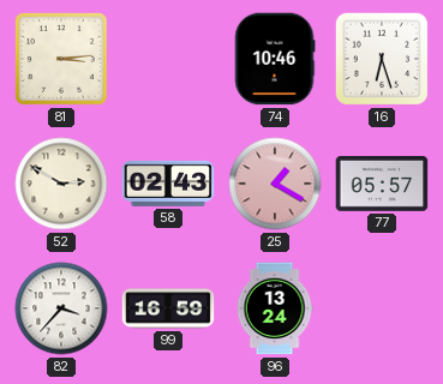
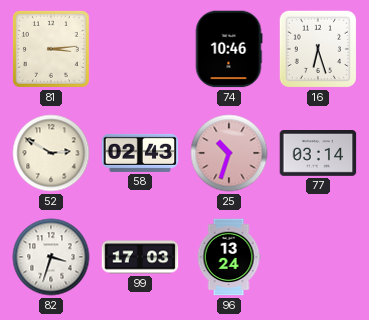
25: 1:20 -> 10:33
77: 05:57 -> 03:14
82: 3:37 -> 3:33
99: 16:59 -> 17:03
